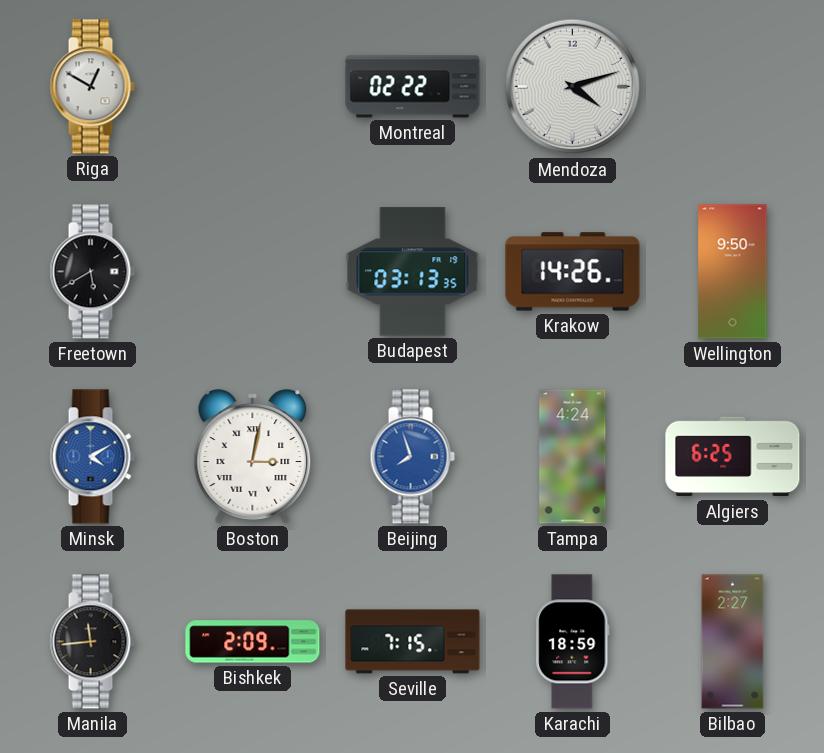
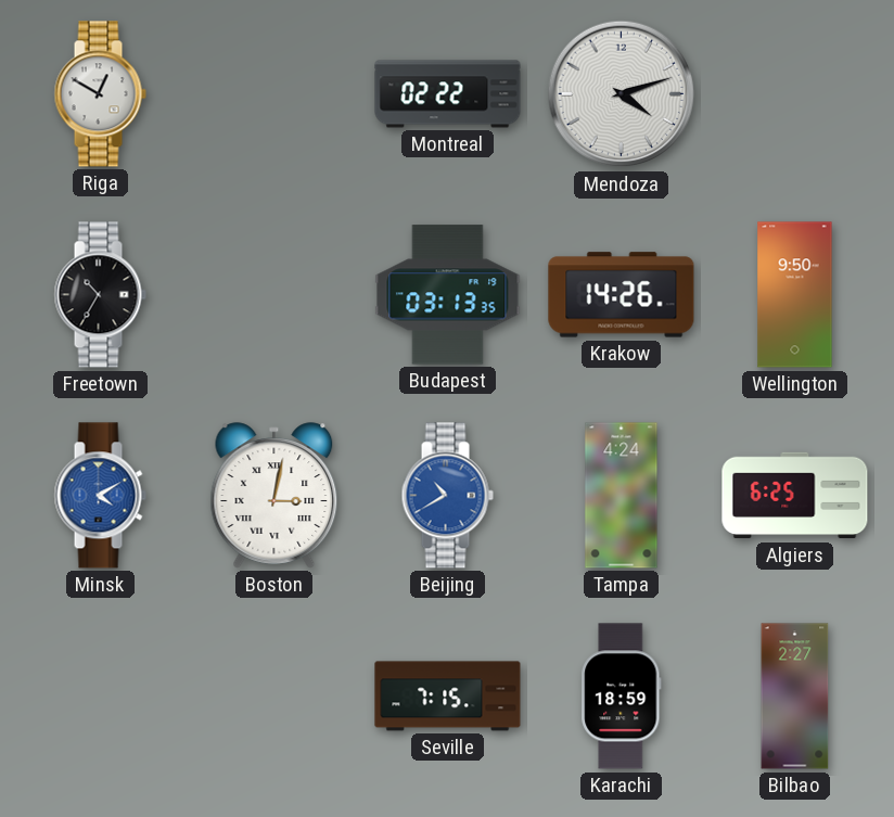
Freetown: 5:40 -> 10:35
Beijing: 7:57 -> 10:40
Manila: 11:44 -> none
Bishkek: 2:09 -> none
